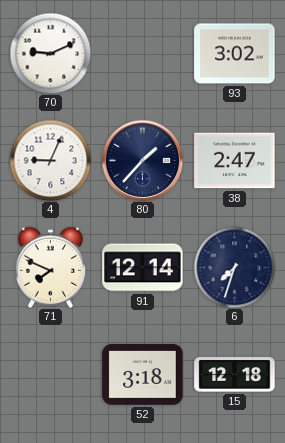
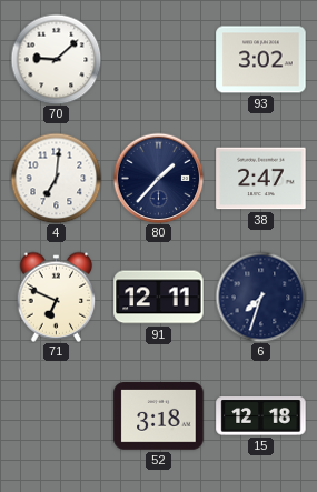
70: 9:11 -> 9:08
4: 9:04 -> 7:01
71: 7:49 -> 6:49
91: 12:14 -> 12:11
